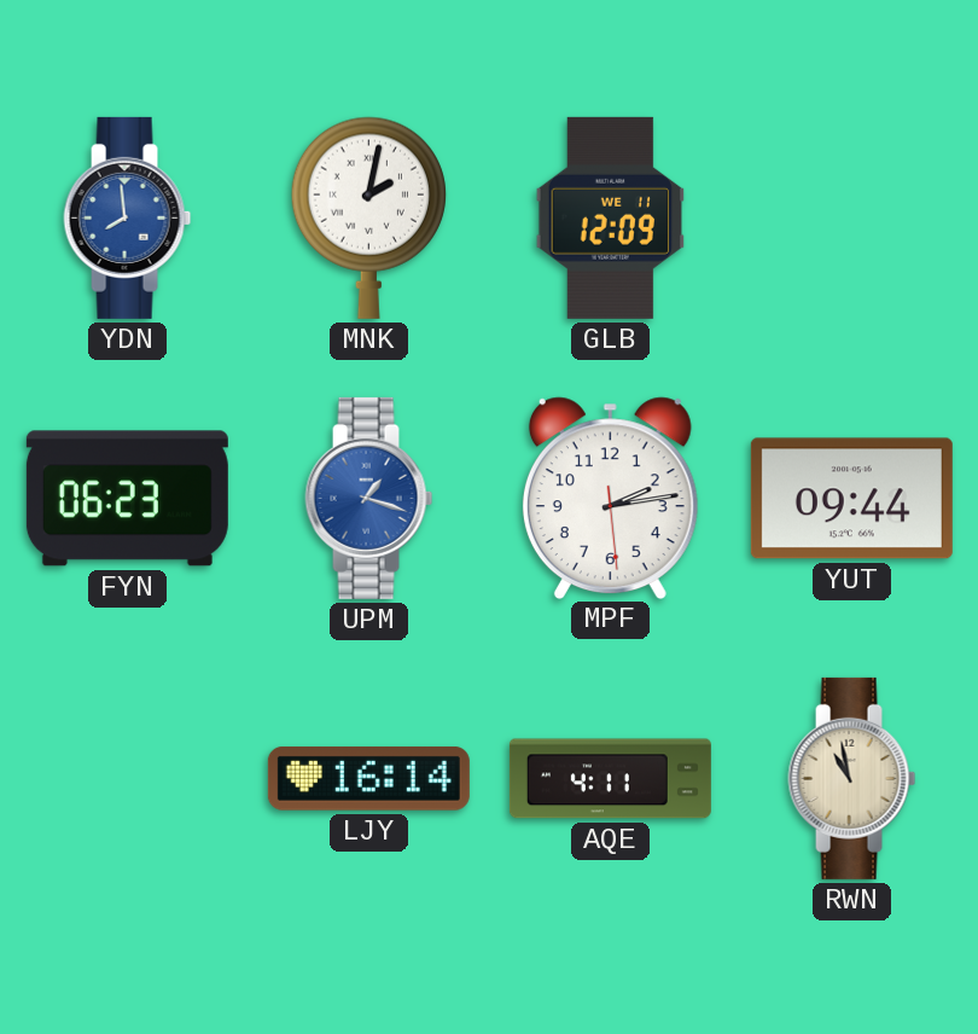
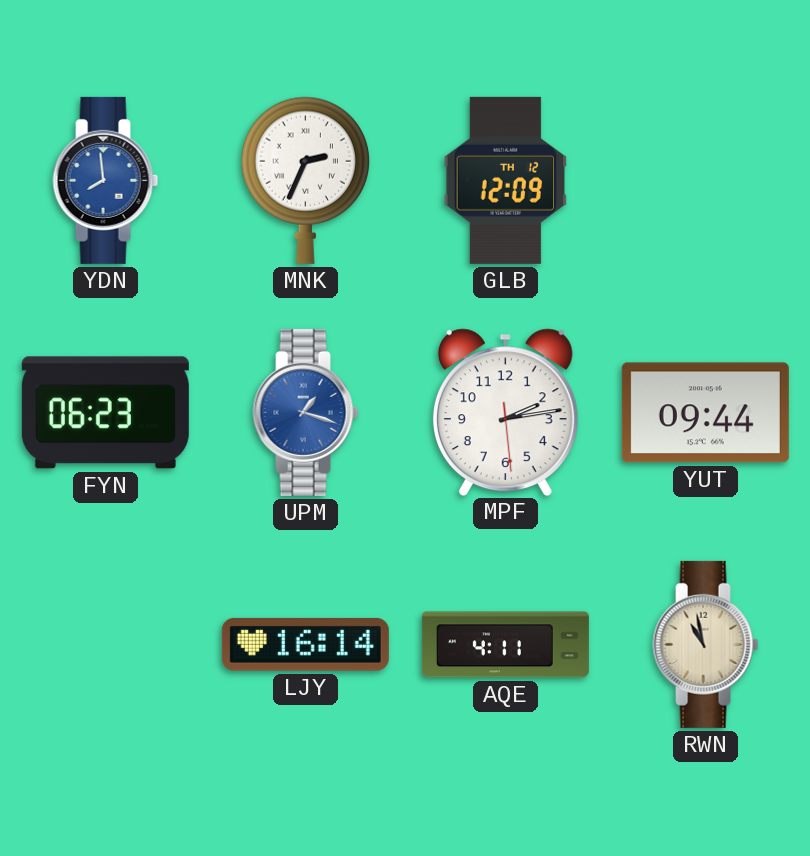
MNK: 2:02 -> 2:34
GLB date: WE 11 -> TH 12
